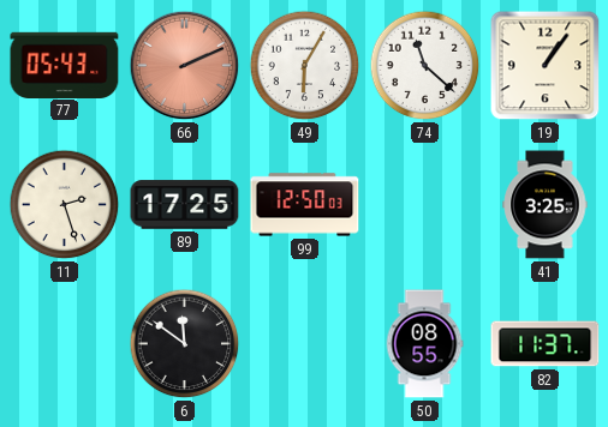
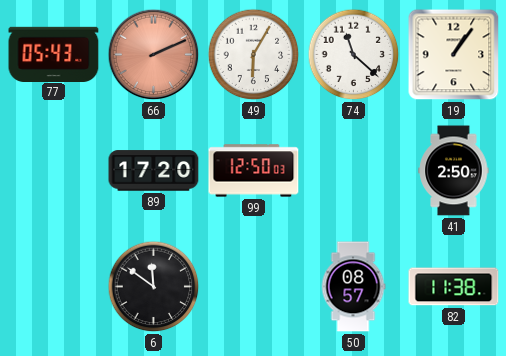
11: 2:27 -> none
89: 17:25 -> 17:20
41: 3:25 -> 2:50
50: 08:55 -> 08:57
82: 11:37 -> 11:38
